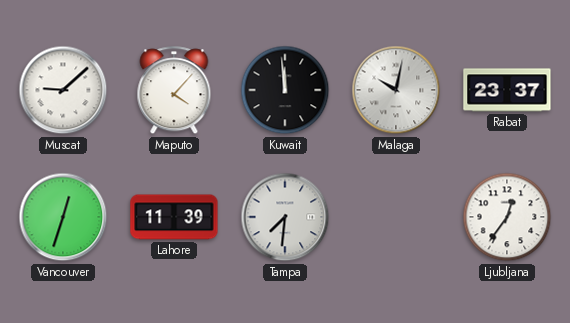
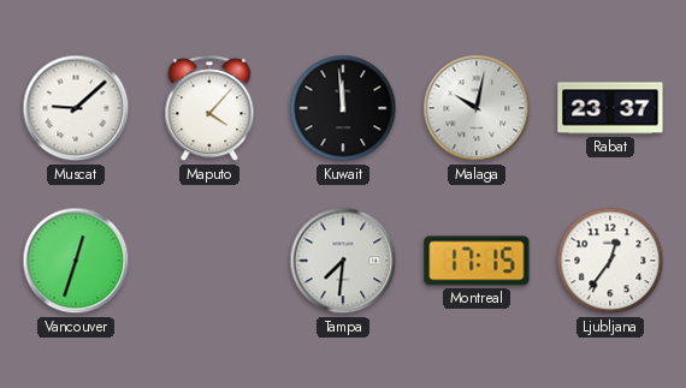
Lahore: 11:39 -> none
Montreal: none -> 17:15
